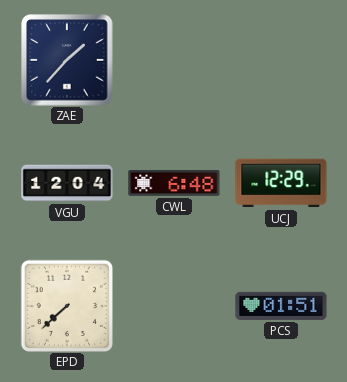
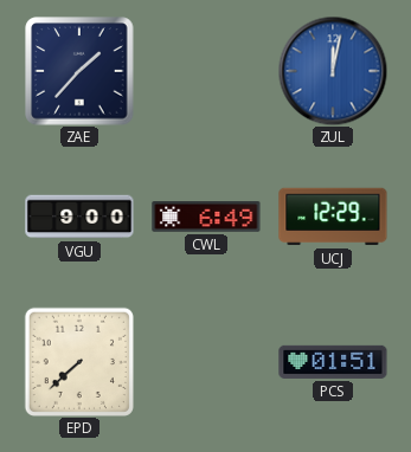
ZUL: none -> 12:02
VGU: 12:04 -> 9:00
CWL: 6:48 -> 6:49
